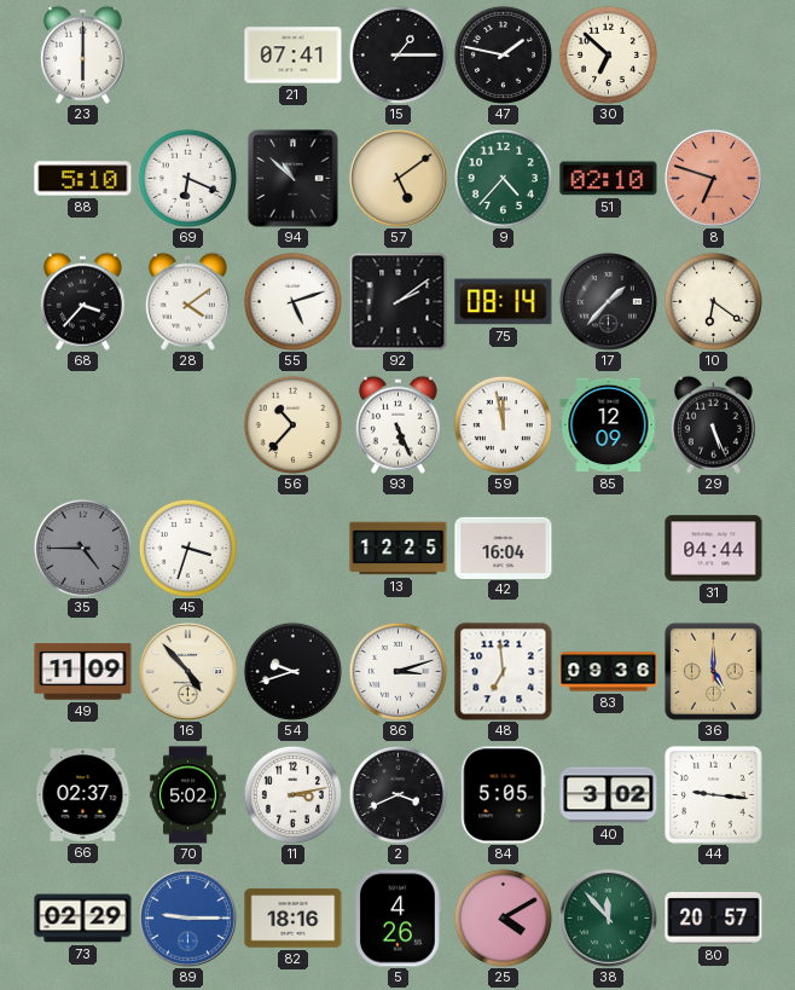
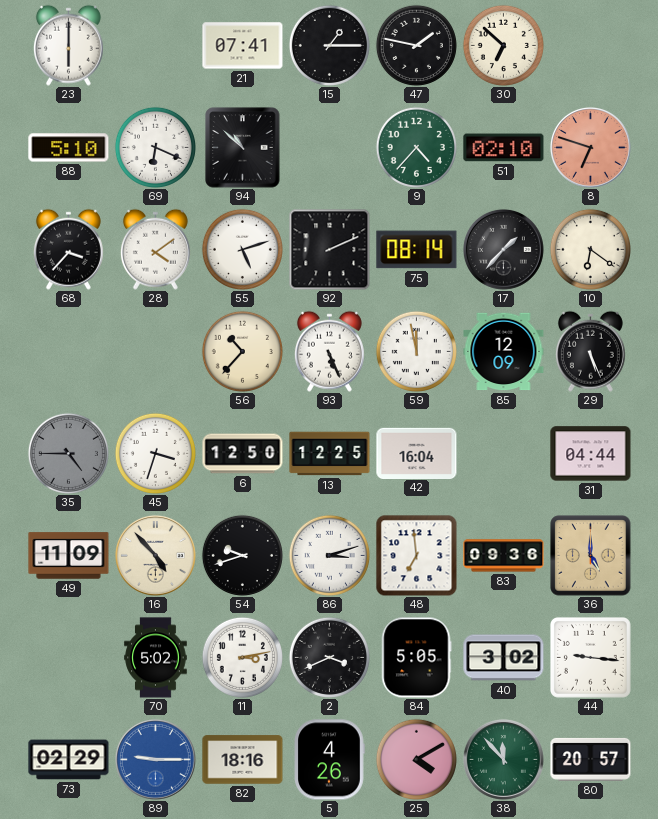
57: 5:09 -> none
92: 2:09 -> 2:11
6: none -> 12:50
66: 02:37 -> none
